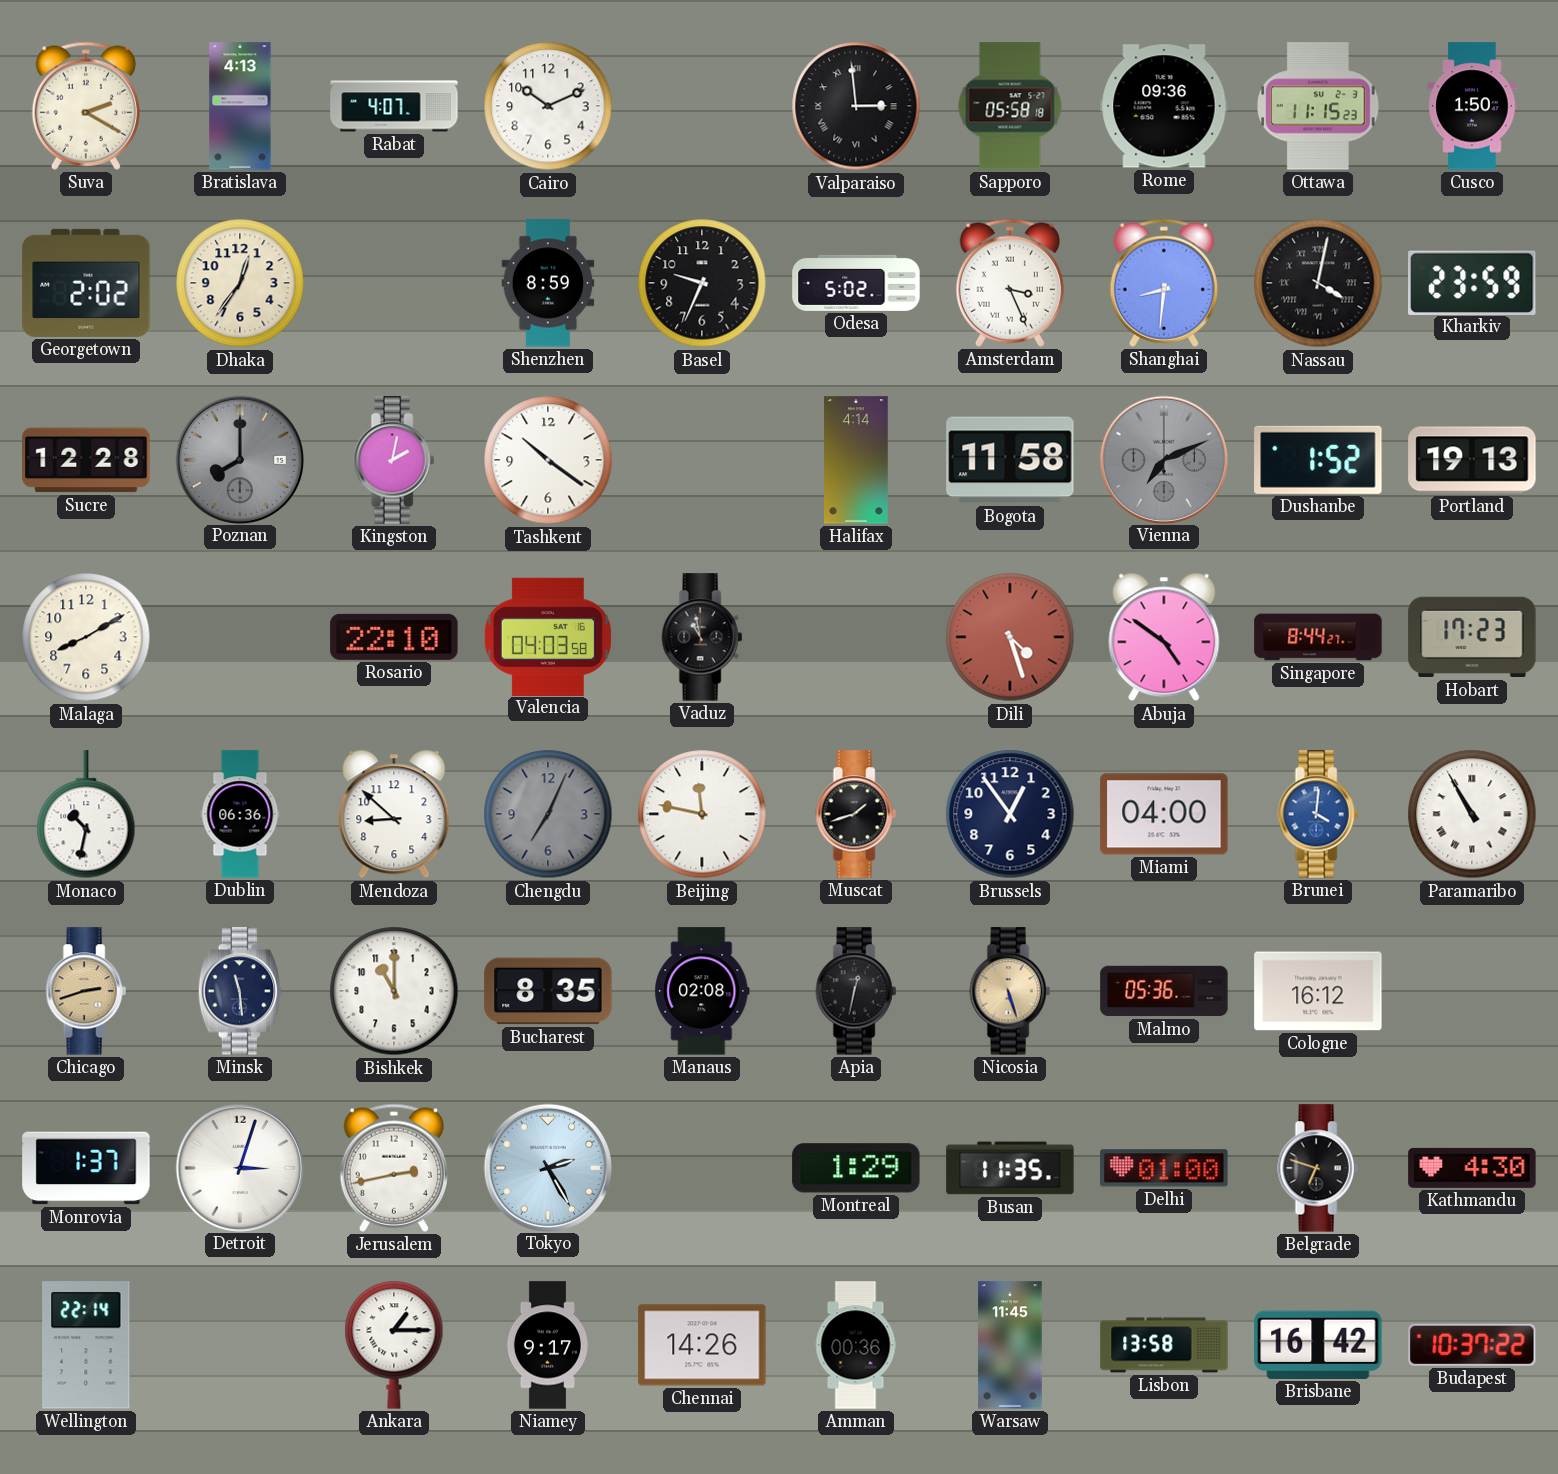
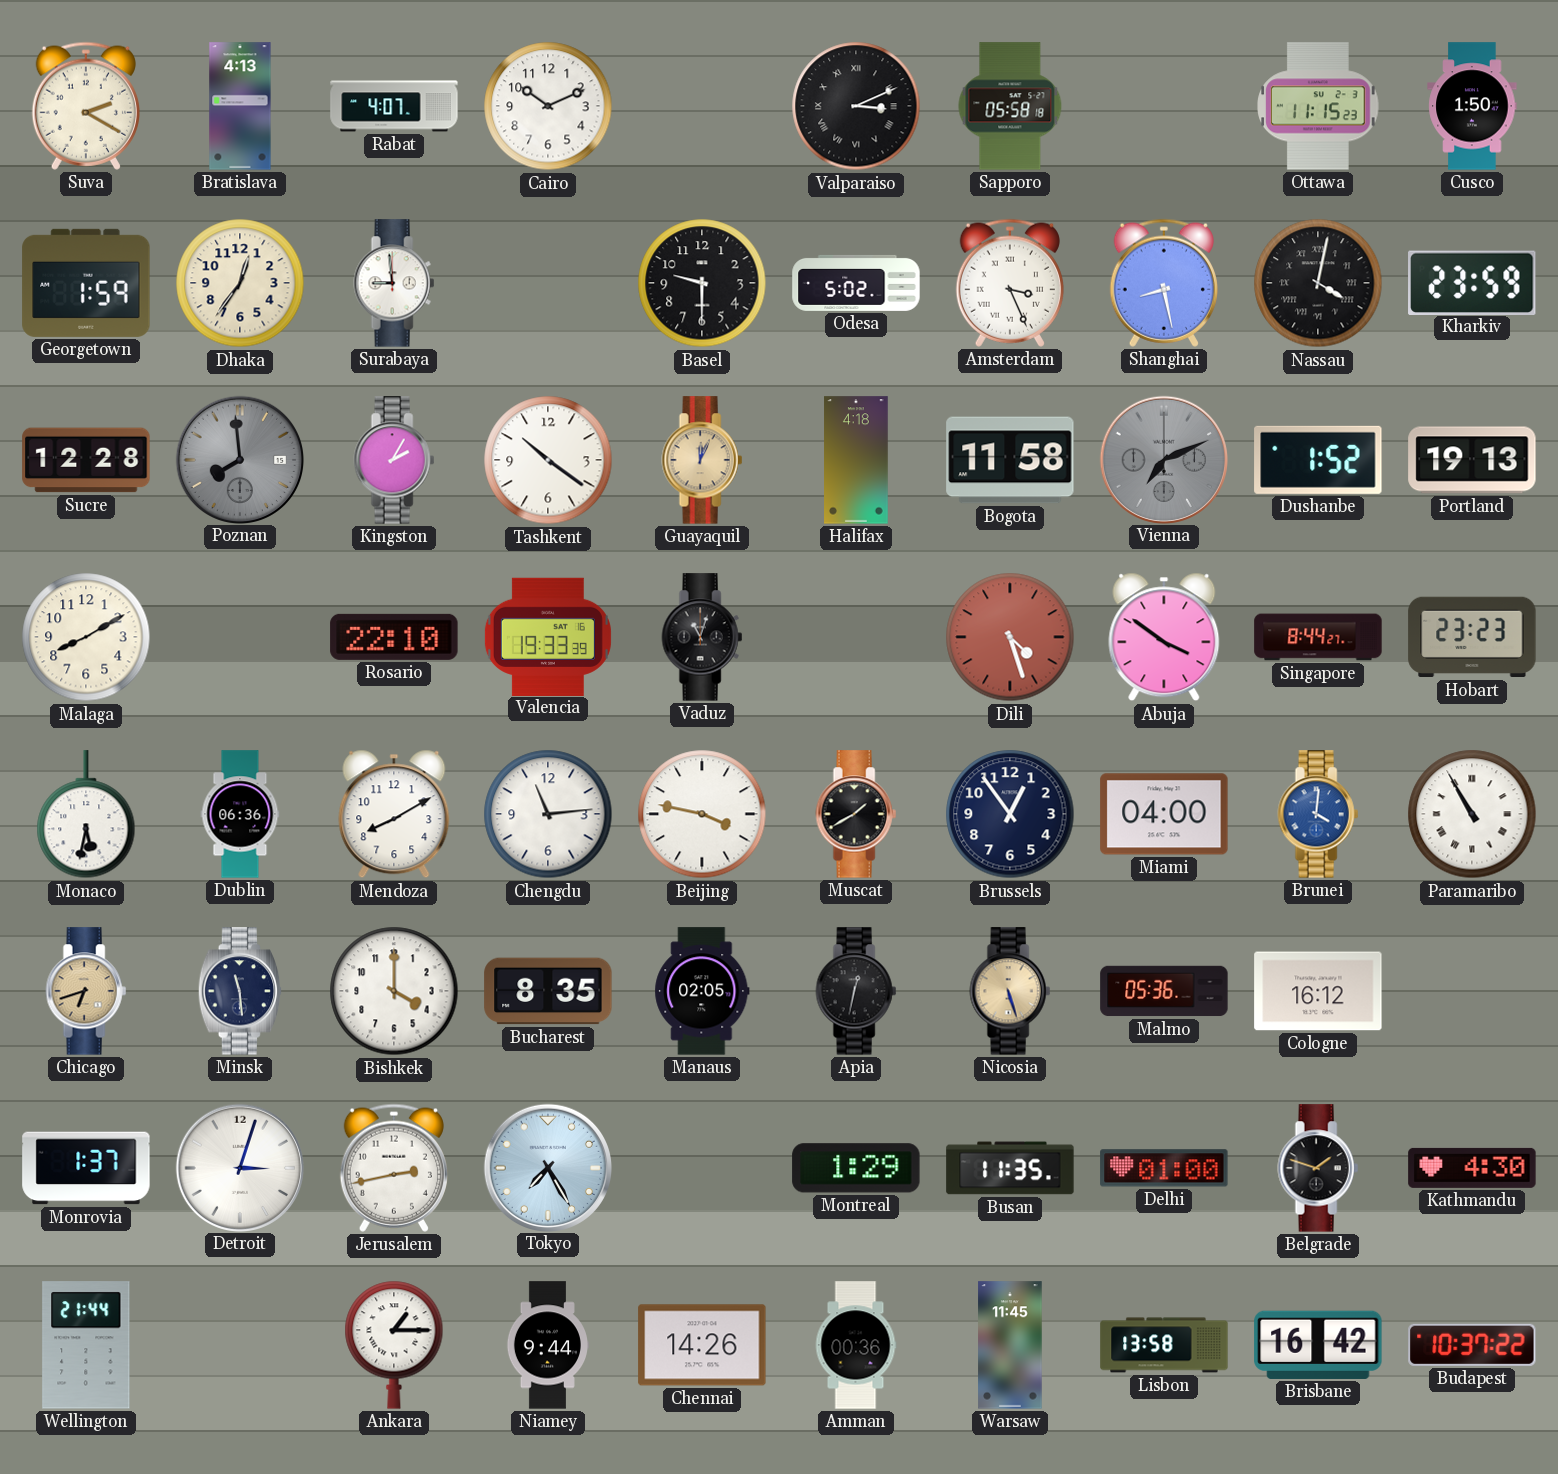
Valparaiso: 2:59 -> 3:11
Rome: 09:36 -> none
Georgetown: 2:02 -> 1:59
Surabaya: none -> 8:59
Shenzhen: 8:59 -> none
Basel: 9:34 -> 9:30
Shanghai: 8:31 -> 8:28
Poznan: 8:00 -> 7:59
Kingston: 2:02 -> 2:05
Guayaquil: none -> 12:04
Halifax: 4:14 -> 4:18
Valencia: 04:03 -> 19:33
Vaduz: 10:58 -> 11:03
Abuja: 4:51 -> 3:51
Hobart: 17:23 -> 23:23
Monaco: 10:32 -> 5:32
Mendoza: 8:52 -> 8:10
Chengdu: 7:04 -> 11:14
Chengdu dial: grey -> white
Beijing: 11:47 -> 3:47
Muscat: 1:42 -> 1:40
Chicago: 2:42 -> 6:42
Bishkek: 11:00 -> 4:00
Manaus: 02:08 -> 02:05
Tokyo: 2:25 -> 7:25
Belgrade: 6:48 -> 1:48
Wellington: 22:14 -> 21:44
Niamey: 9:17 -> 9:44
